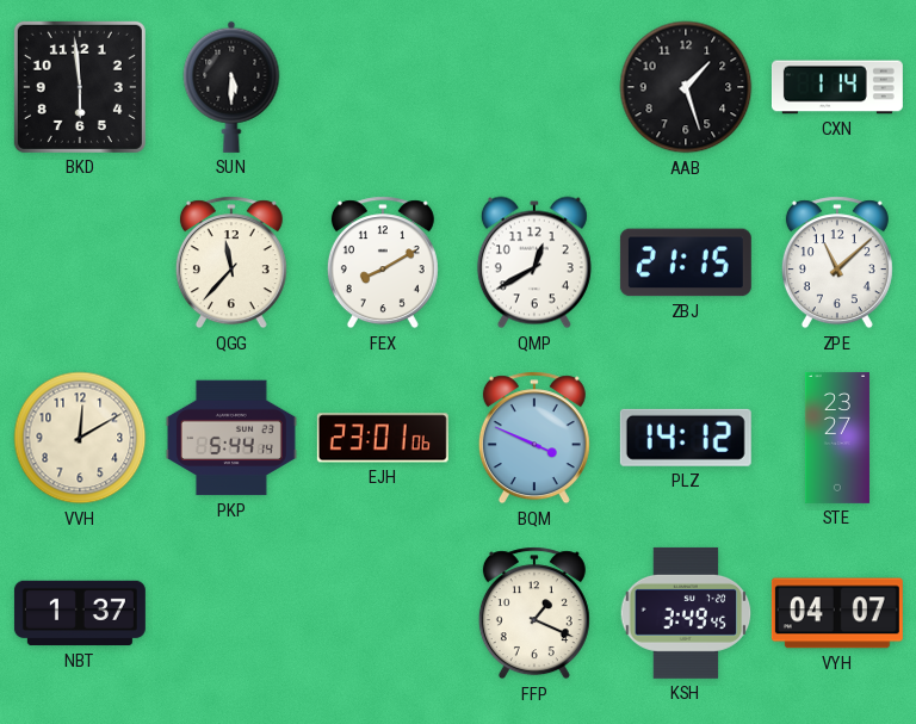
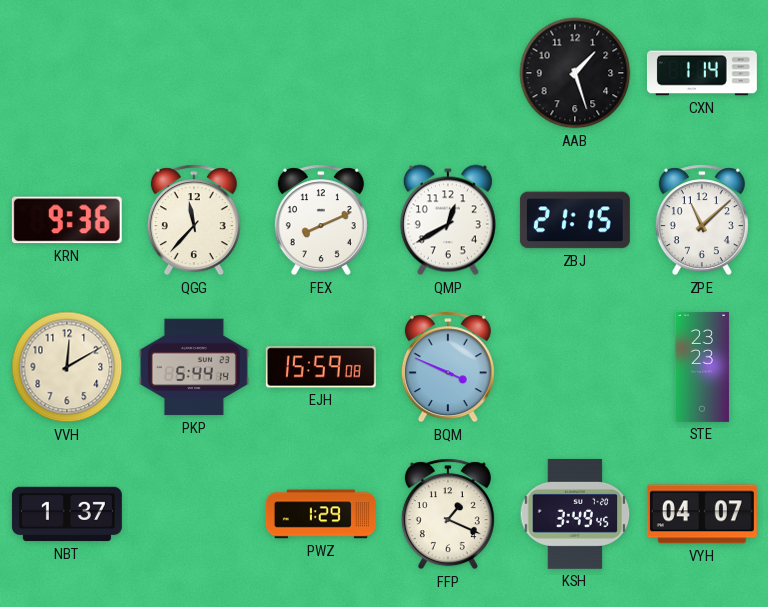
BKD: 5:59 -> none
SUN: 5:30 -> none
KRN: none -> 9:36
FEX: 8:10 -> 8:11
EJH: 23:01 -> 15:59
PLZ: 14:12 -> none
STE: 23:27 -> 23:23
PWZ: none -> 1:29
